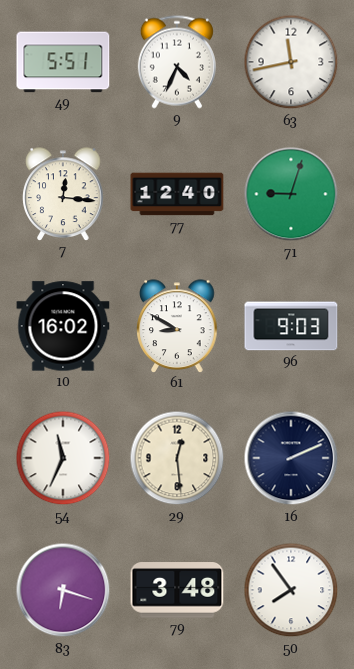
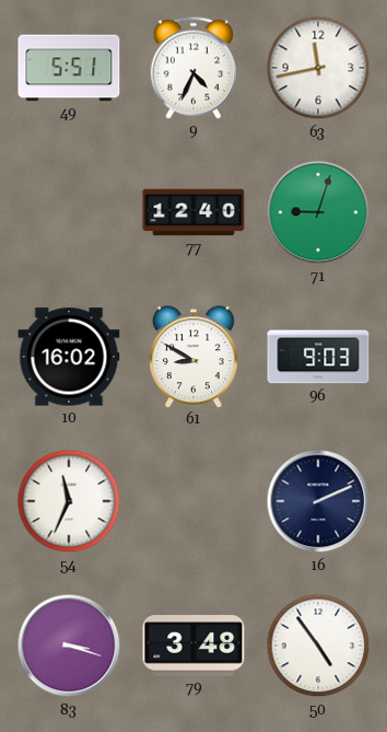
7: 12:16 -> none
29: 12:29 -> none
83: 6:18 -> 3:18
50: 7:54 -> 4:54
